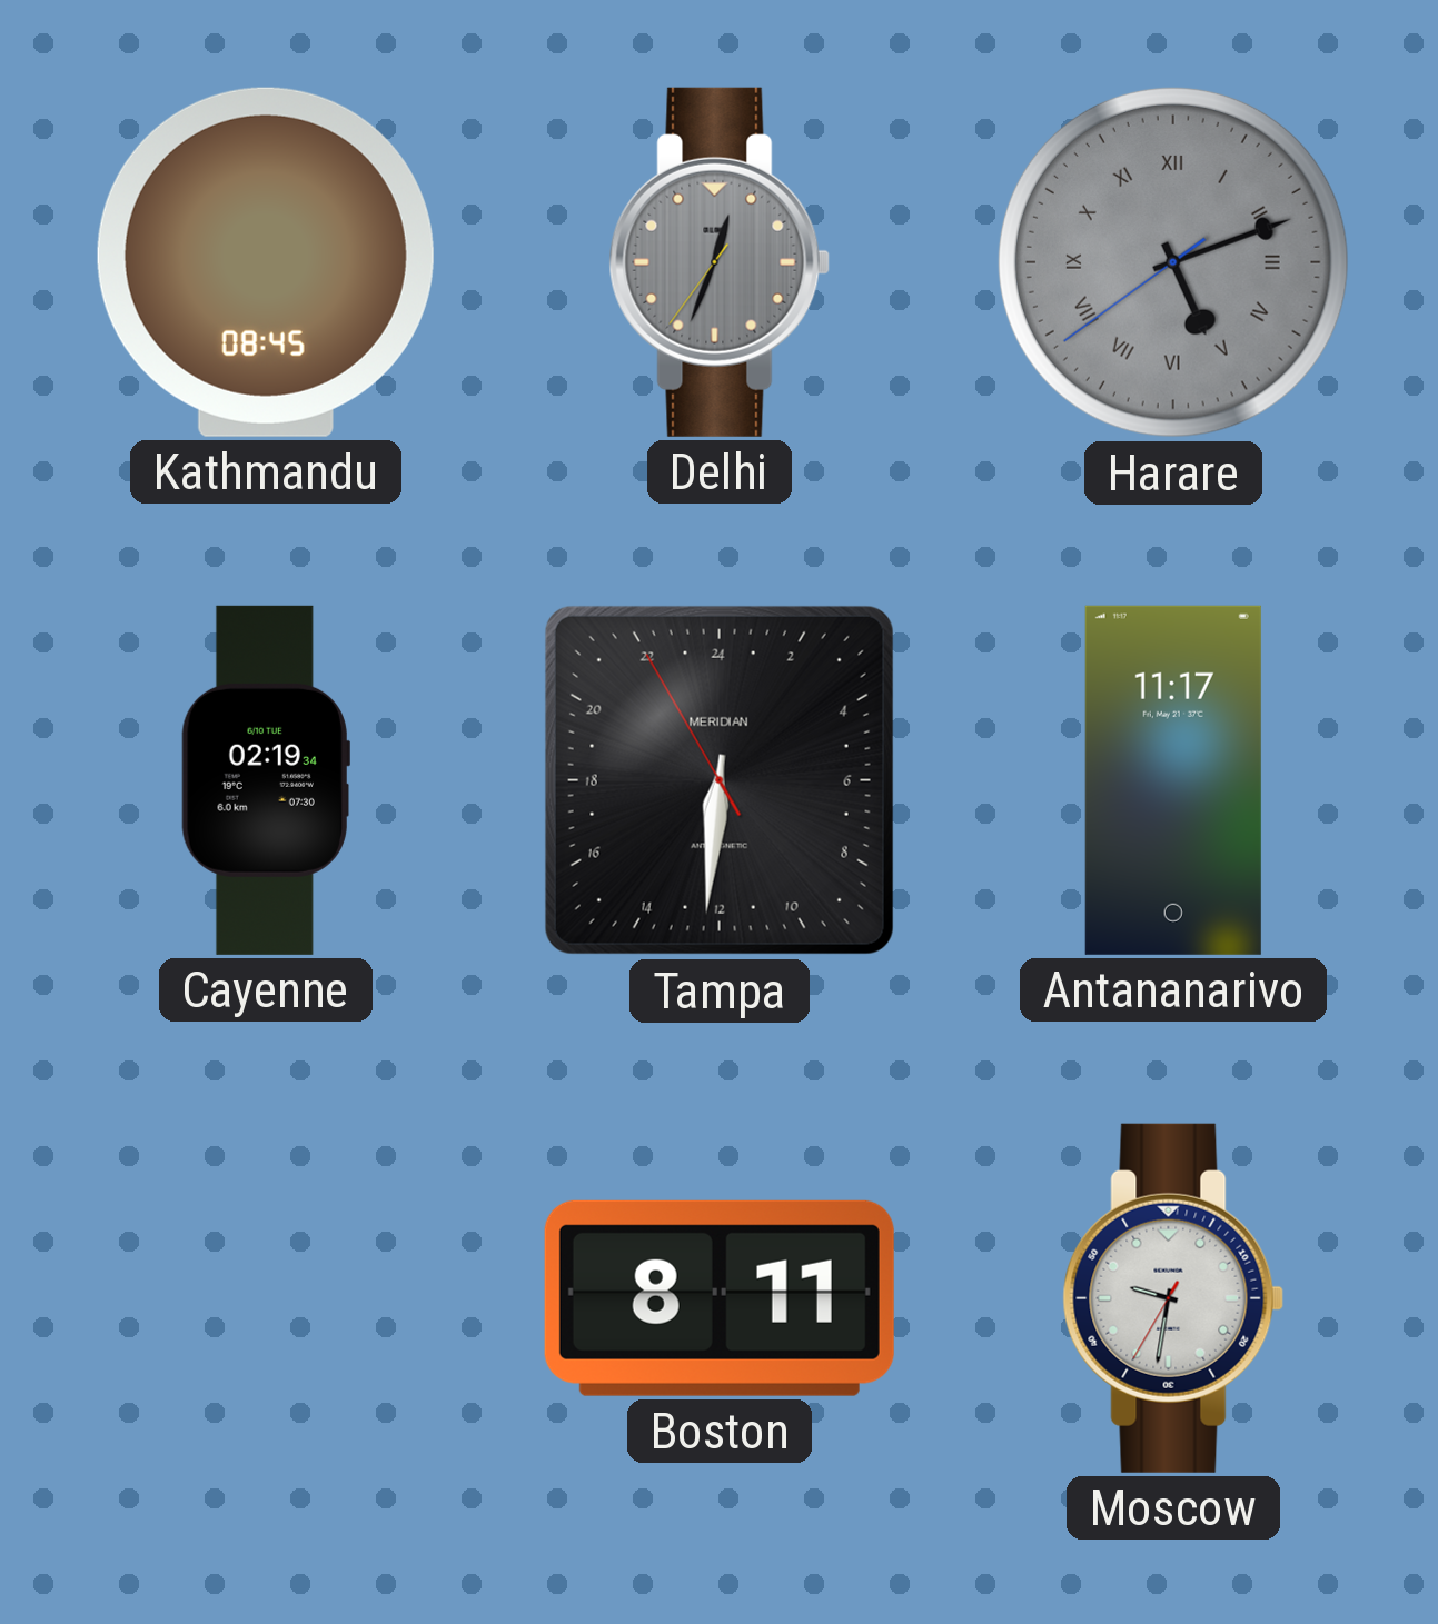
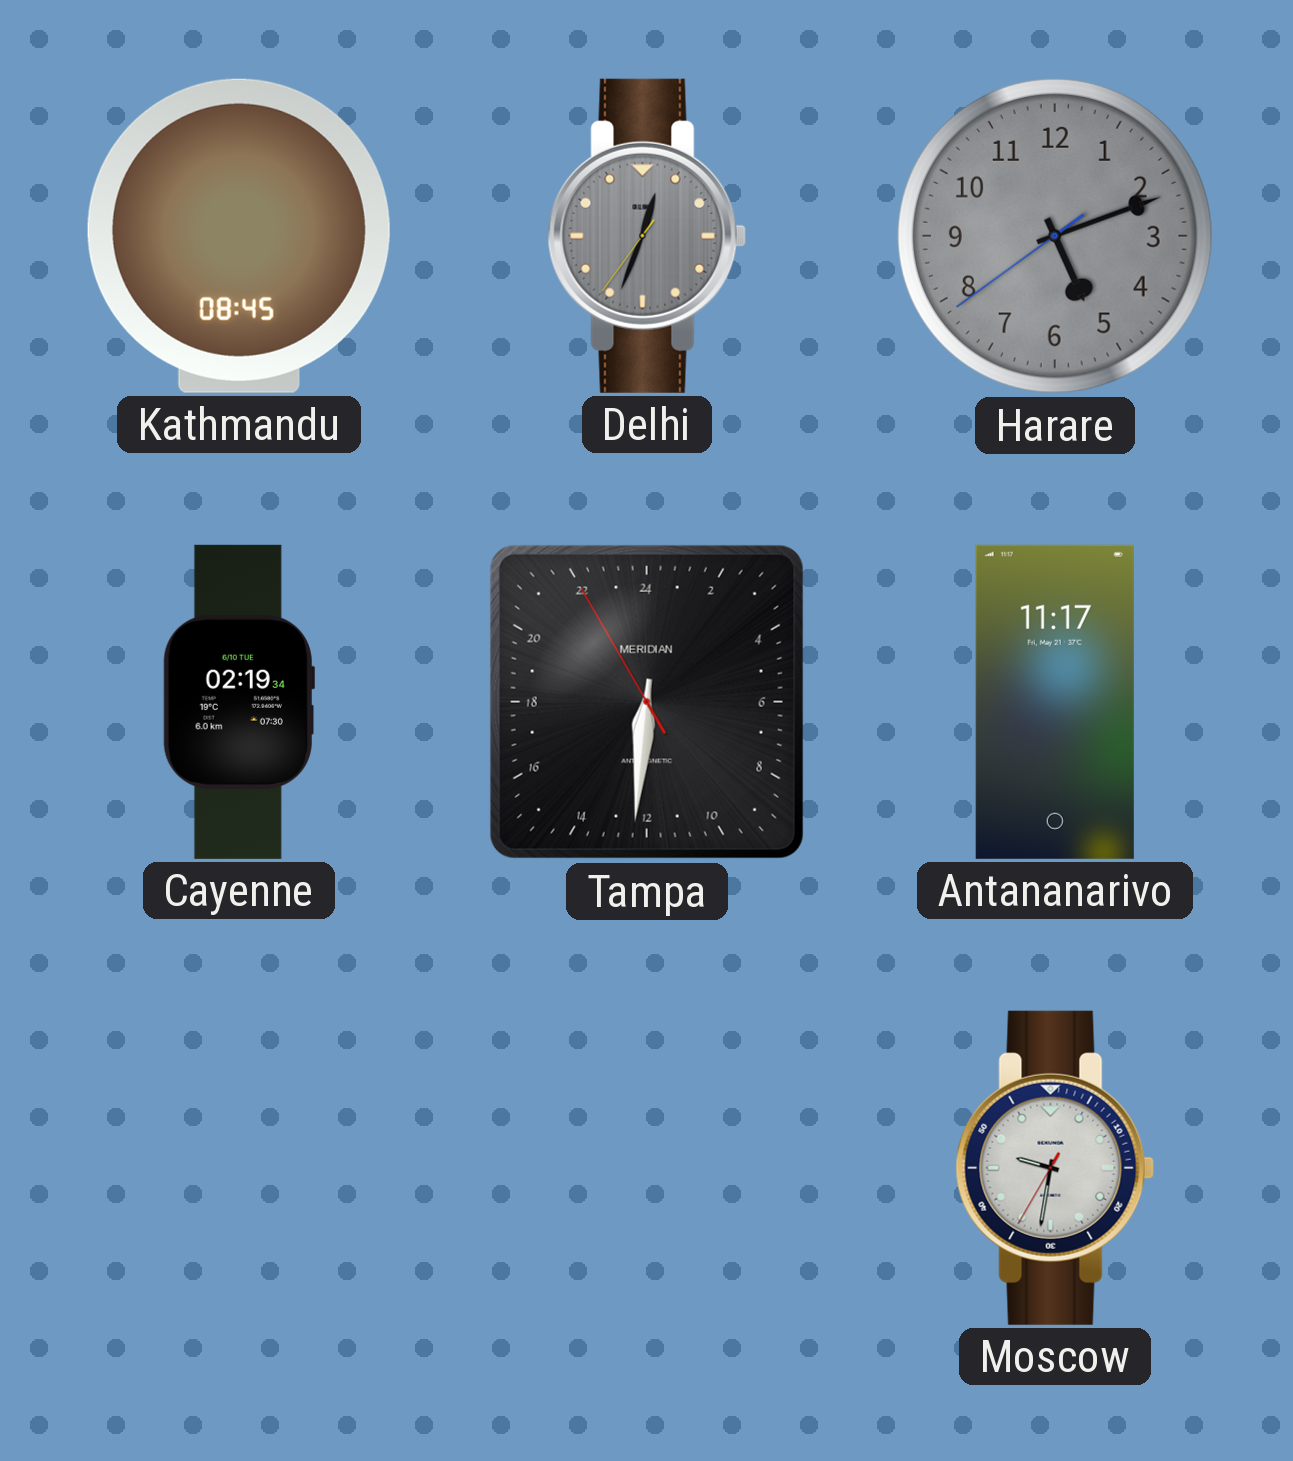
Harare numerals: Roman -> Arabic
Boston: 8:11 -> none
